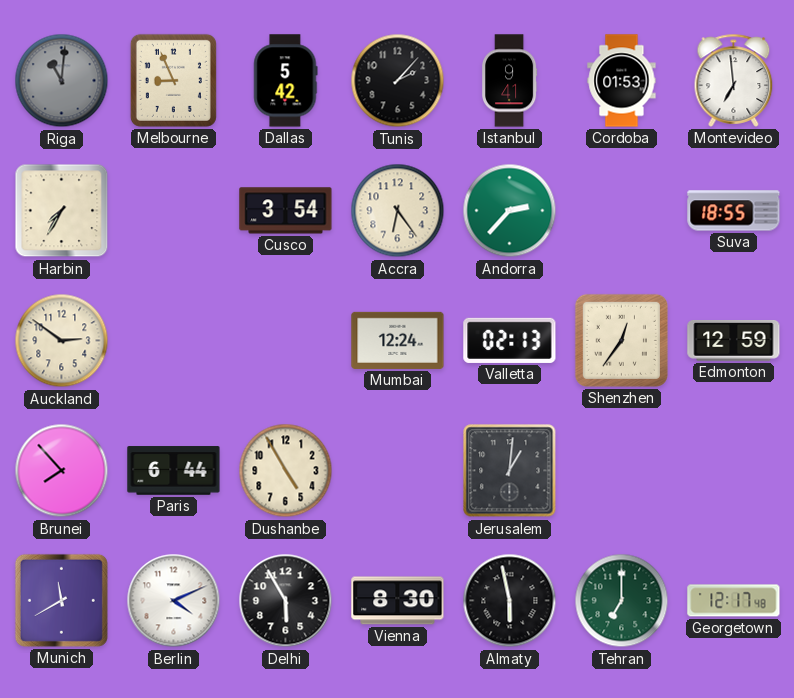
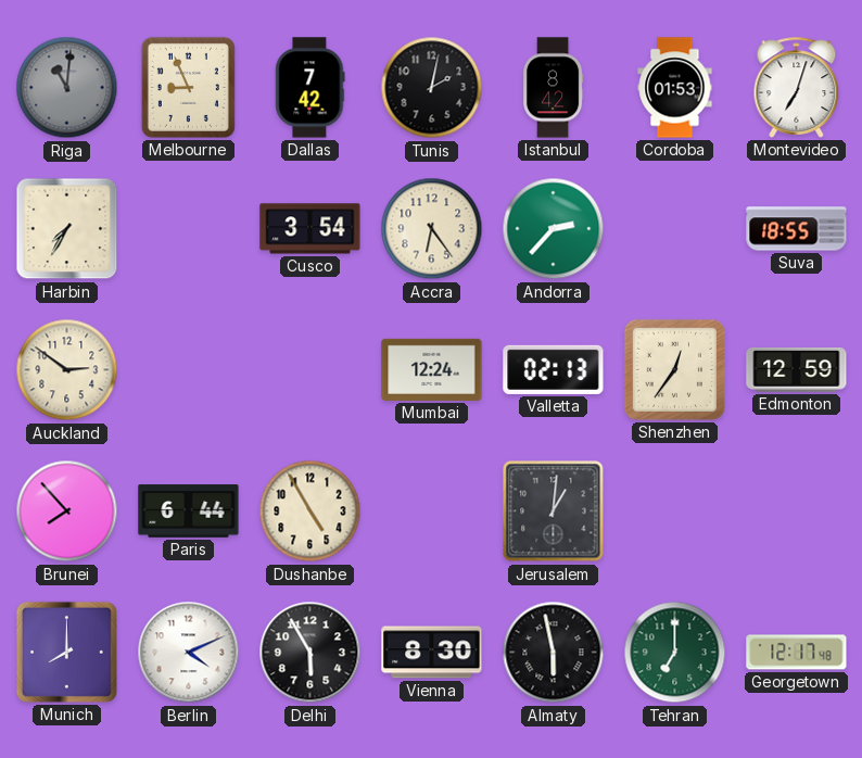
Dallas: 5:42 -> 7:42
Tunis: 2:07 -> 2:02
Istanbul: 9:41 -> 8:42
Montevideo: 6:59 -> 7:03
Munich: 11:40 -> 8:00
